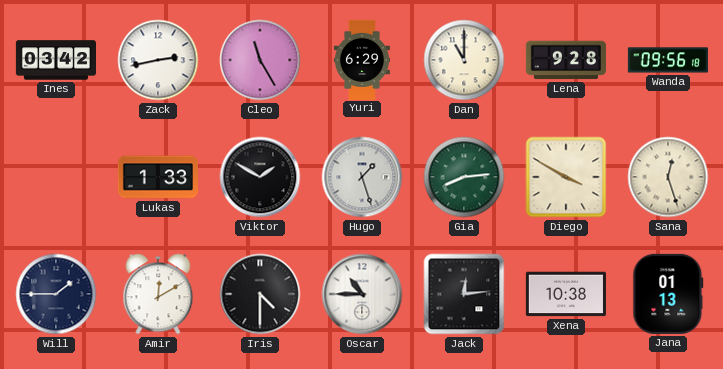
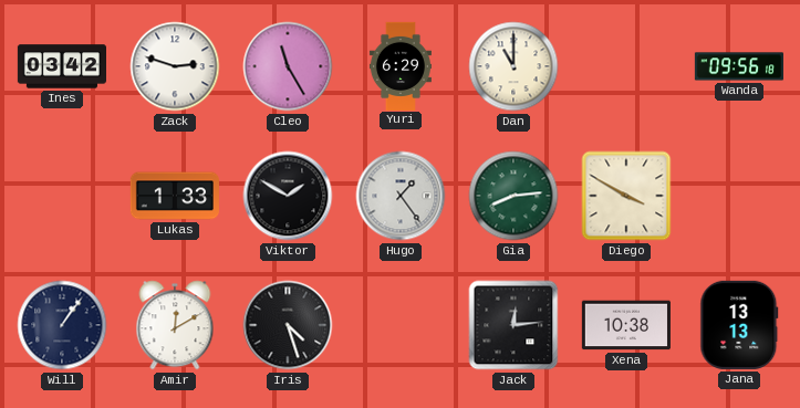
Zack: 2:43 -> 2:48
Lena: 9:28 -> none
Hugo: 1:27 -> 1:24
Sana: 12:27 -> none
Will: 1:45 -> 1:06
Iris: 4:30 -> 4:27
Oscar: 10:45 -> none
Jana: 01:13 -> 13:13
